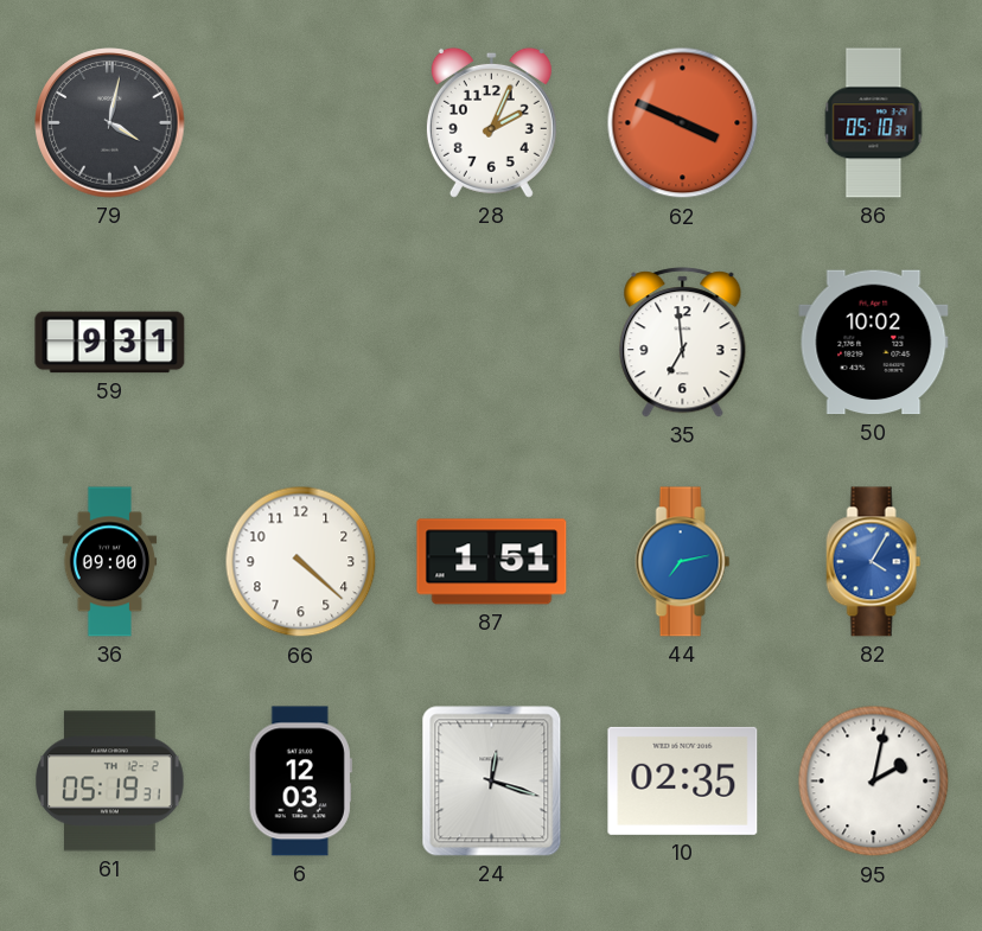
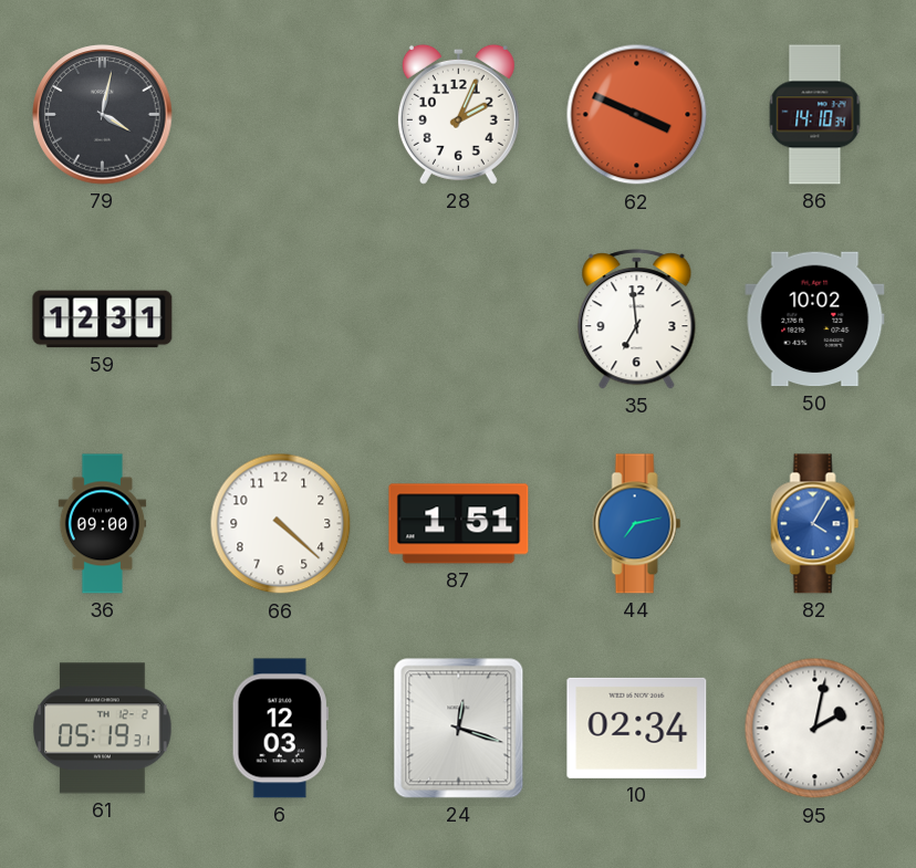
86: 05:10 -> 14:10
59: 9:31 -> 12:31
10: 02:35 -> 02:34
